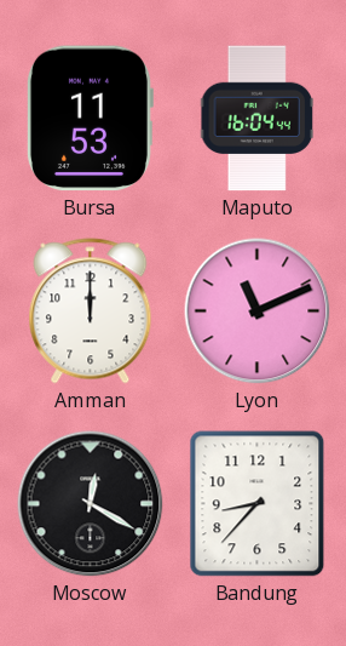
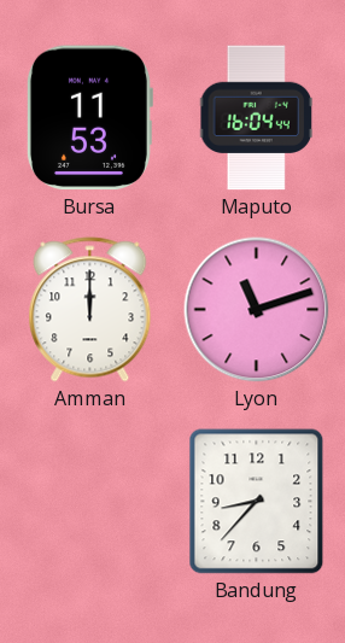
Lyon: 11:11 -> 11:12
Moscow: 12:20 -> none
